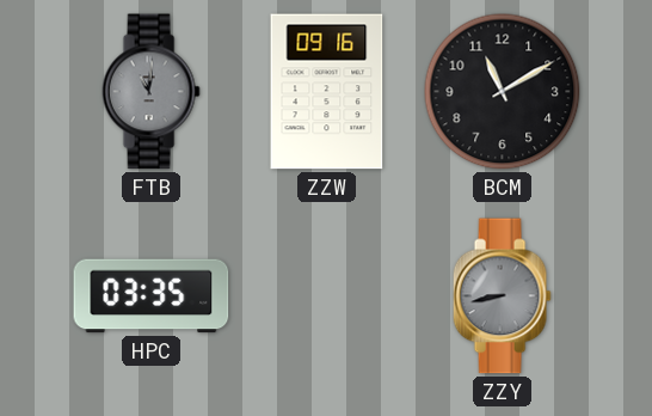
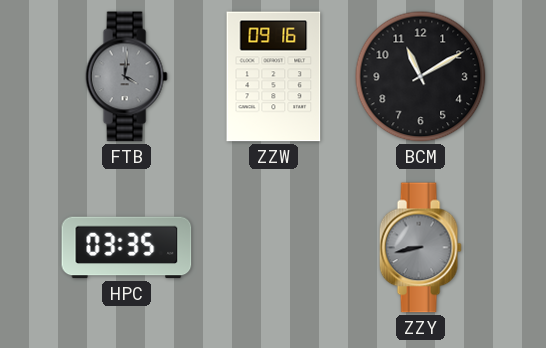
FTB: 11:01 -> 4:01
